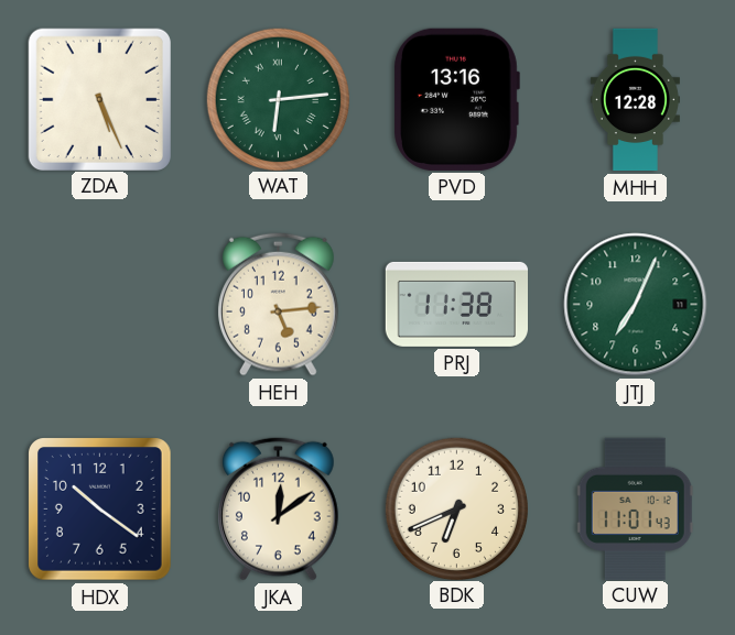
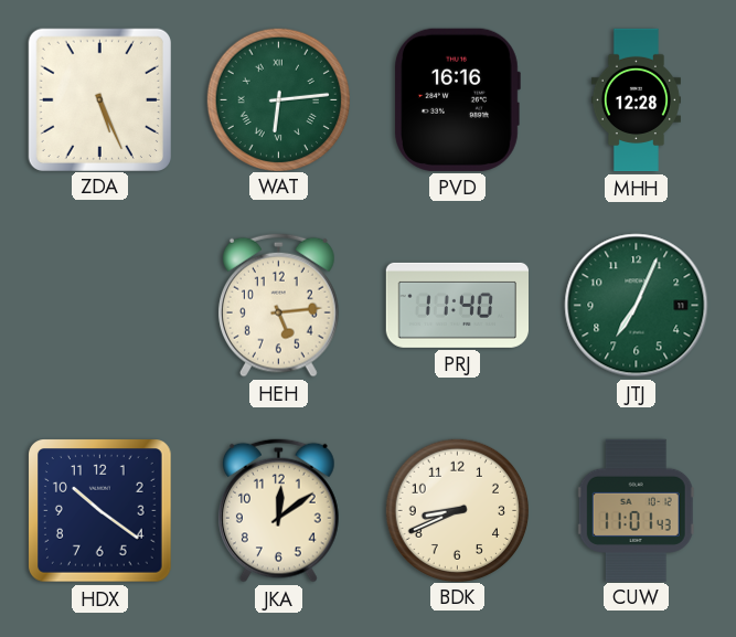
PVD: 13:16 -> 16:16
PRJ: 11:38 -> 11:40
BDK: 6:41 -> 8:41
